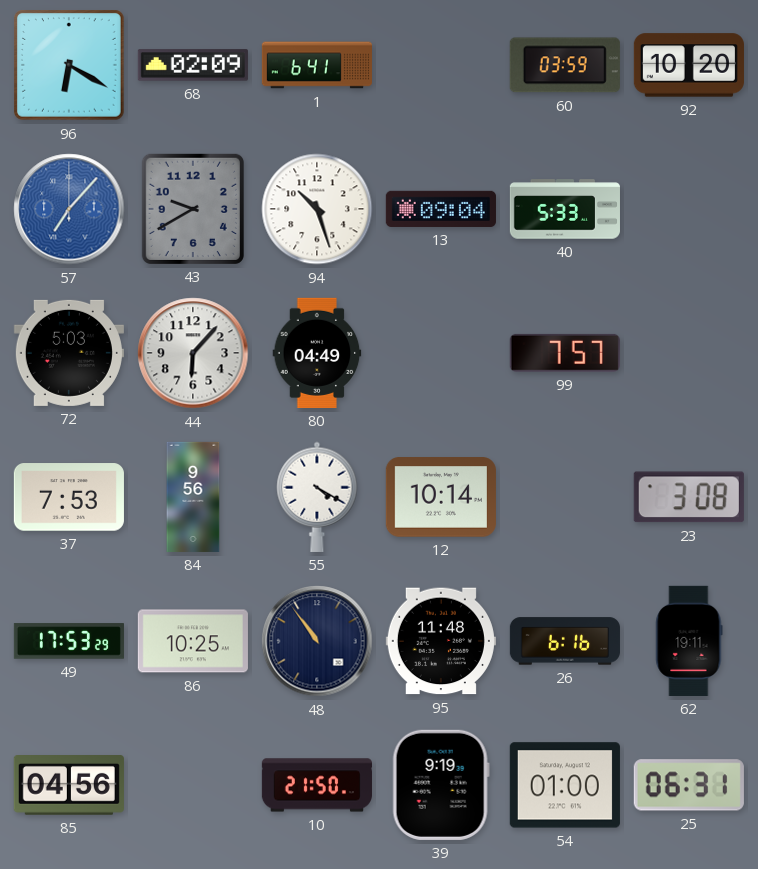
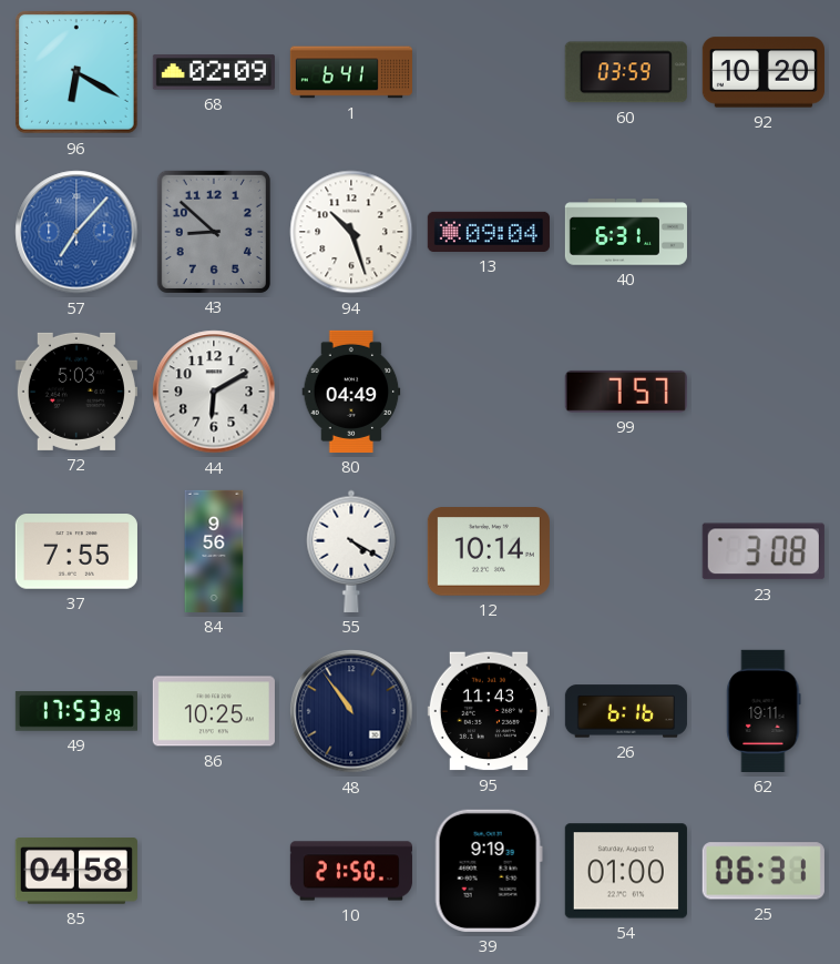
43: 9:40 -> 8:52
40: 5:33 -> 6:31
44: 6:07 -> 6:10
37: 7:53 -> 7:55
95: 11:48 -> 11:43
85: 04:56 -> 04:58
